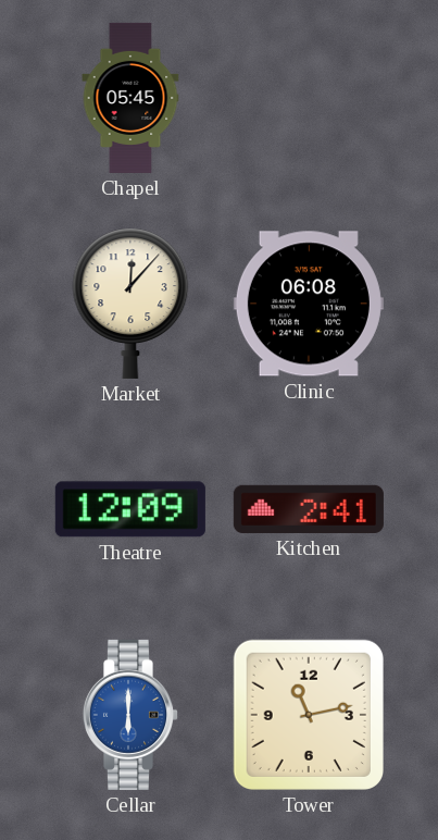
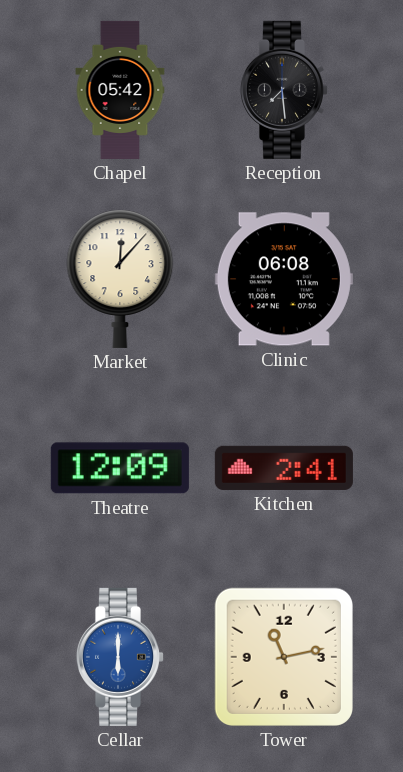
Chapel: 05:45 -> 05:42
Reception: none -> 7:29
